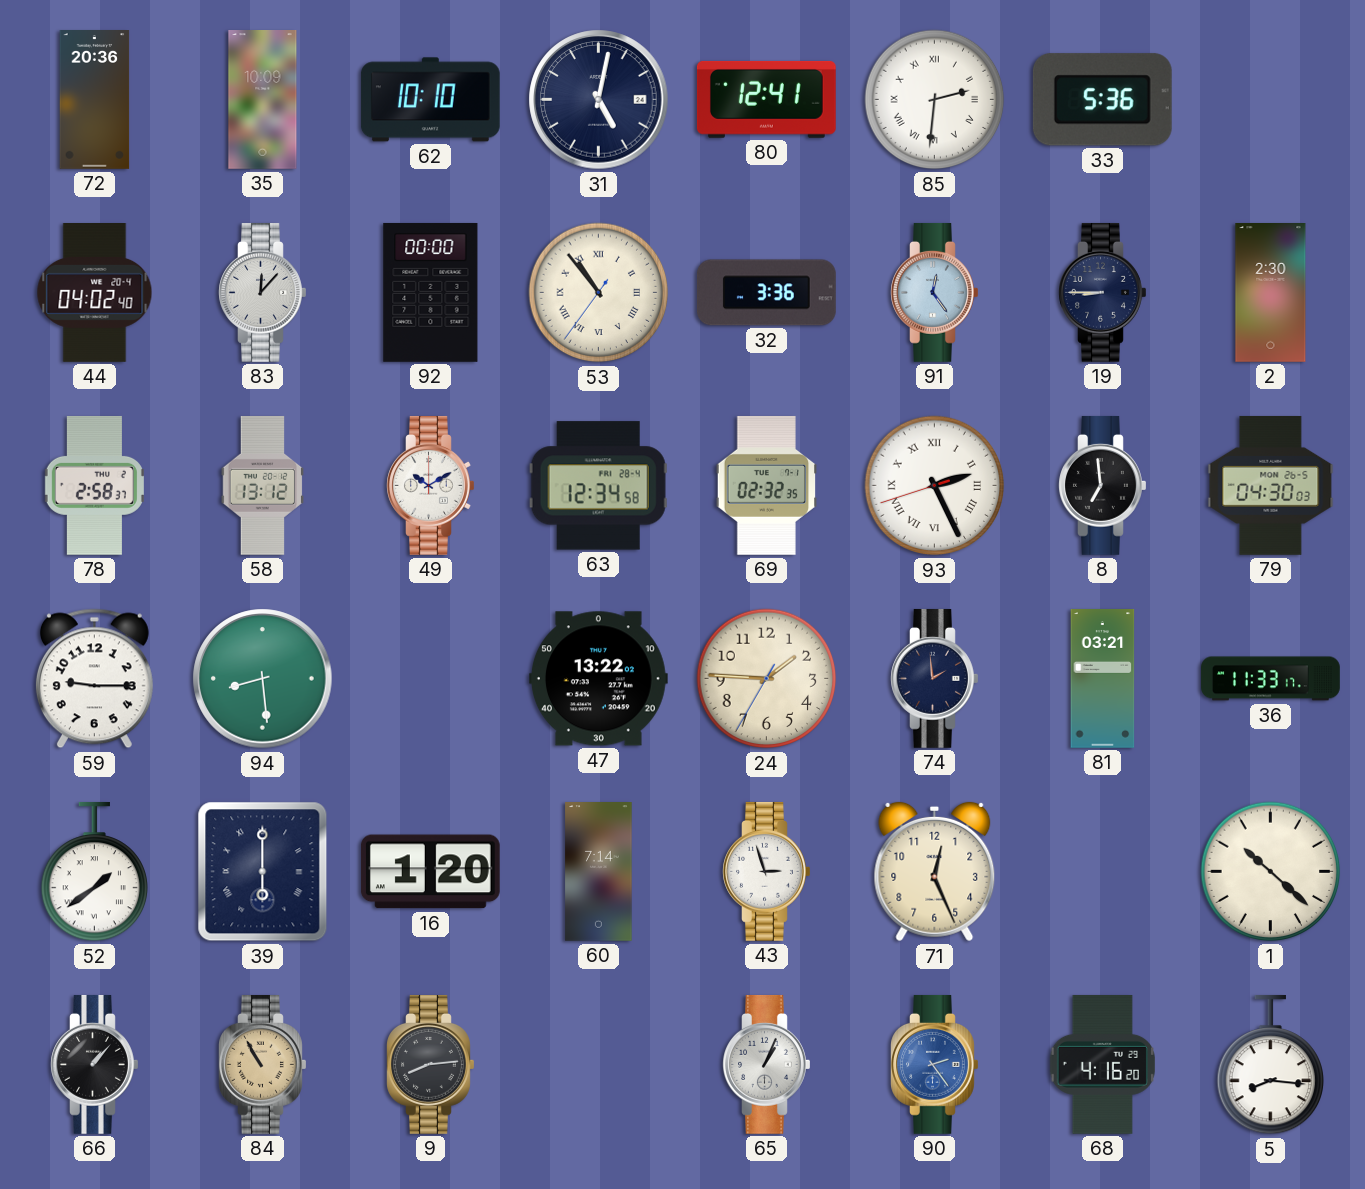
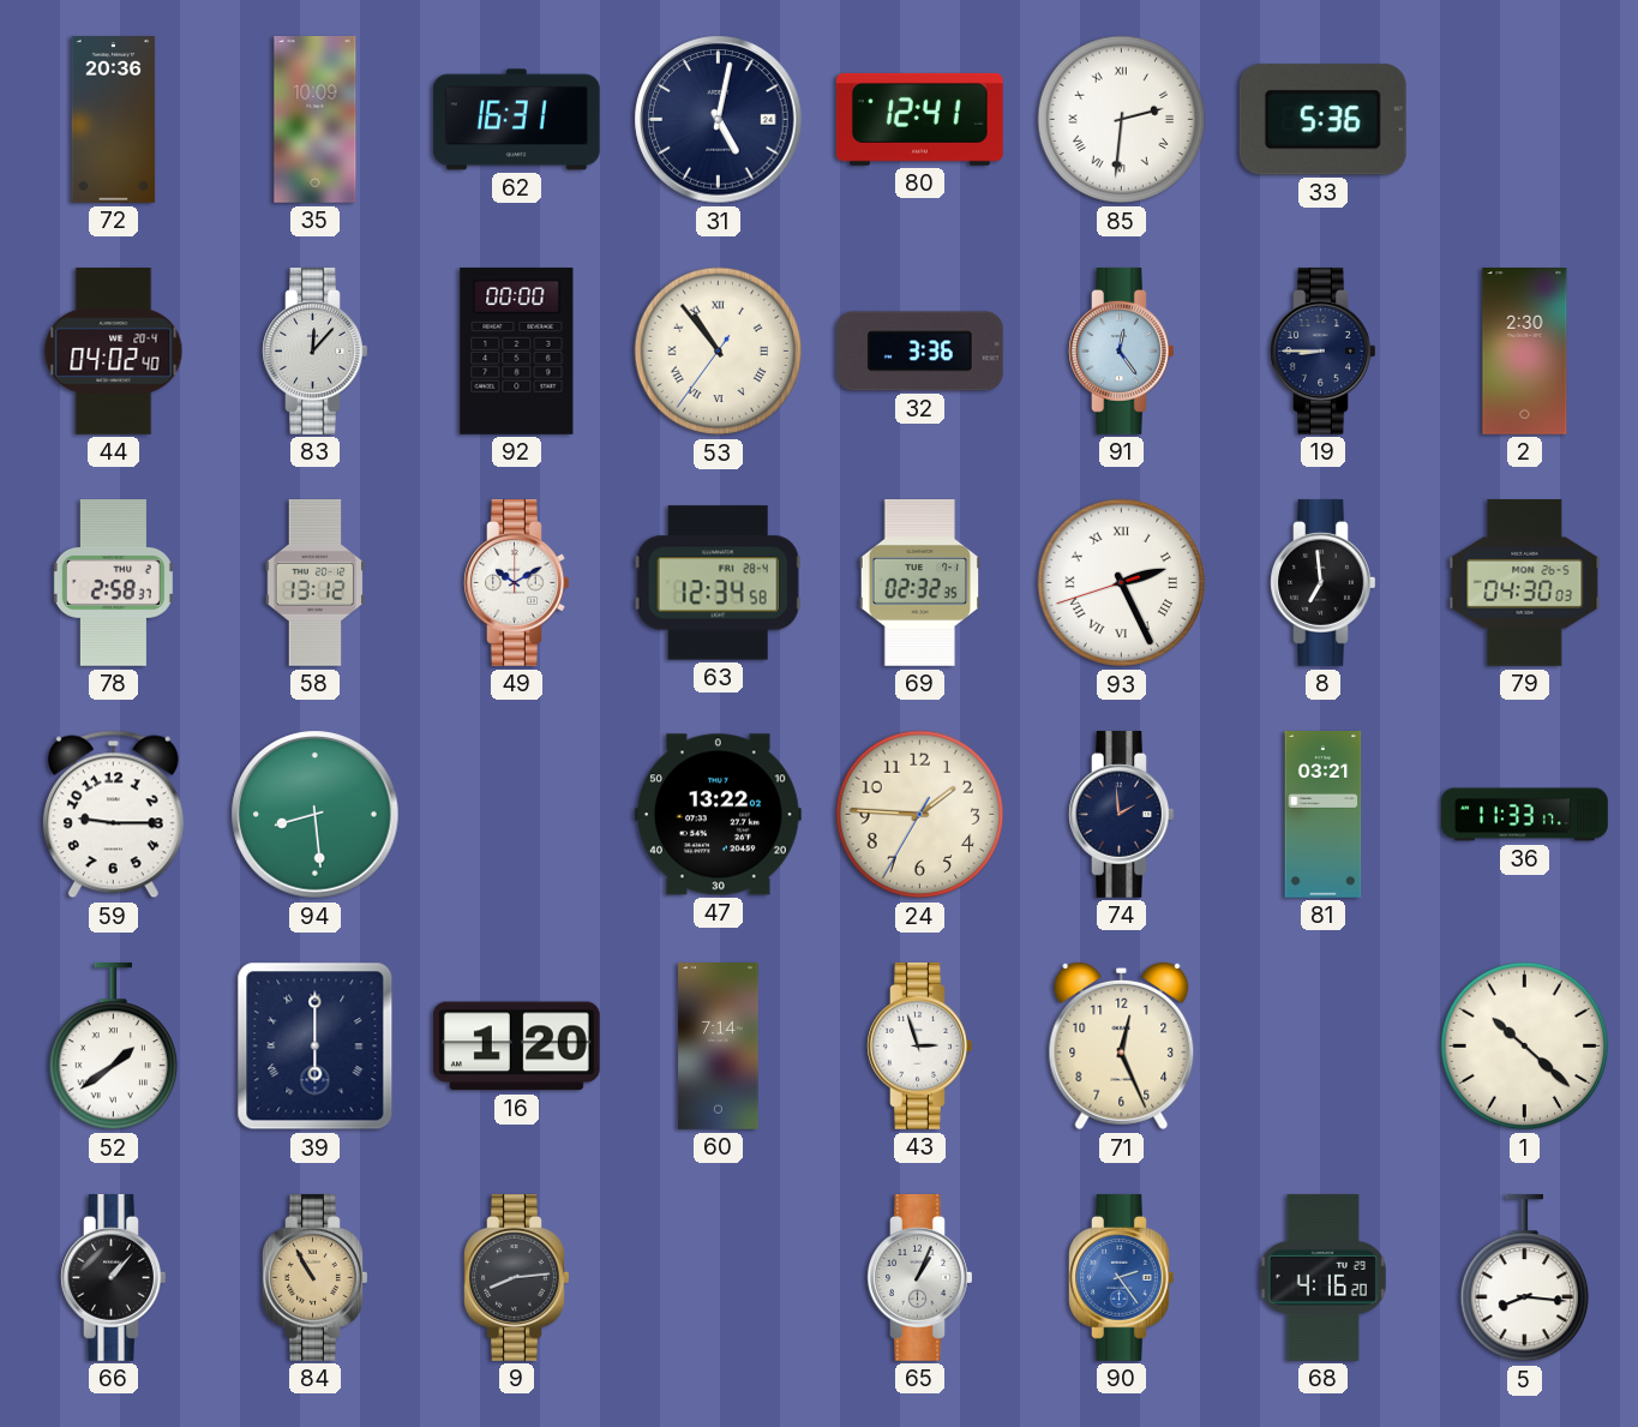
62: 10:10 -> 16:31
